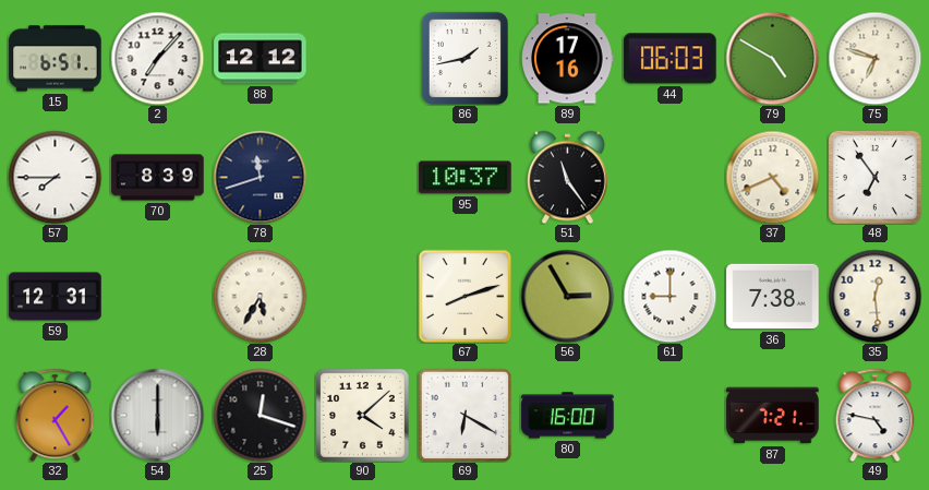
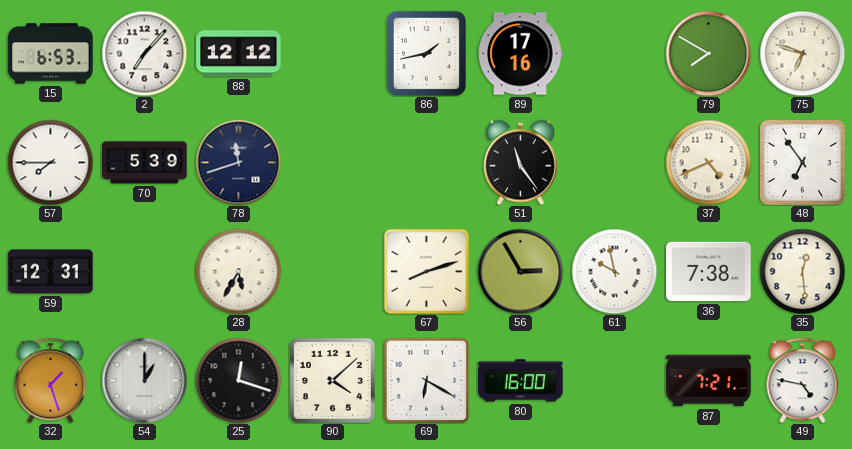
15: 6:51 -> 6:53
44: 06:03 -> none
79: 4:50 -> 7:50
70: 8:39 -> 5:39
95: 10:37 -> none
61: 9:00 -> 9:58
32: 1:25 -> 1:27
54: 6:00 -> 1:00
